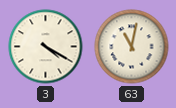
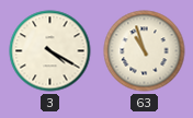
63: 11:02 -> 10:57
